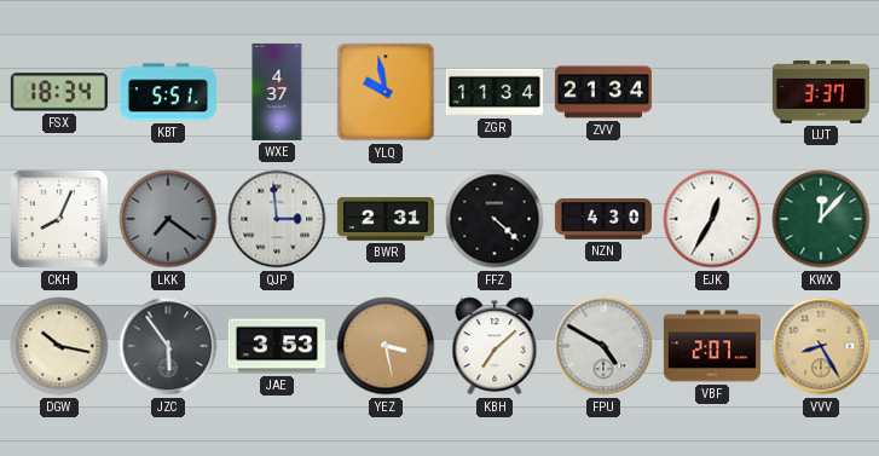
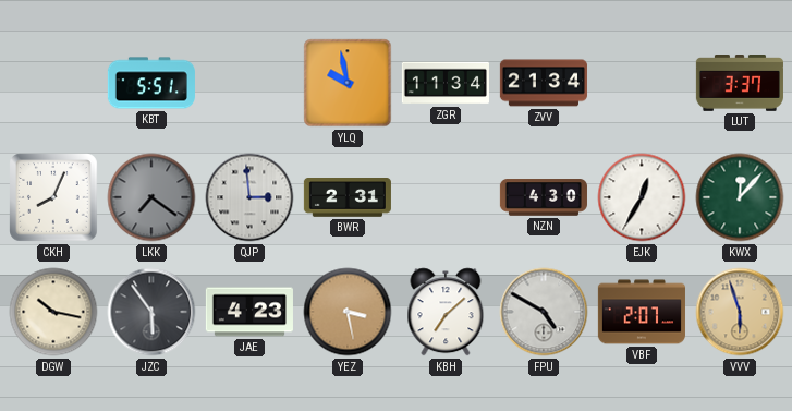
FSX: 18:34 -> none
WXE: 4:37 -> none
FFZ: 4:22 -> none
JAE: 3:53 -> 4:23
VVV: 8:25 -> 5:57
